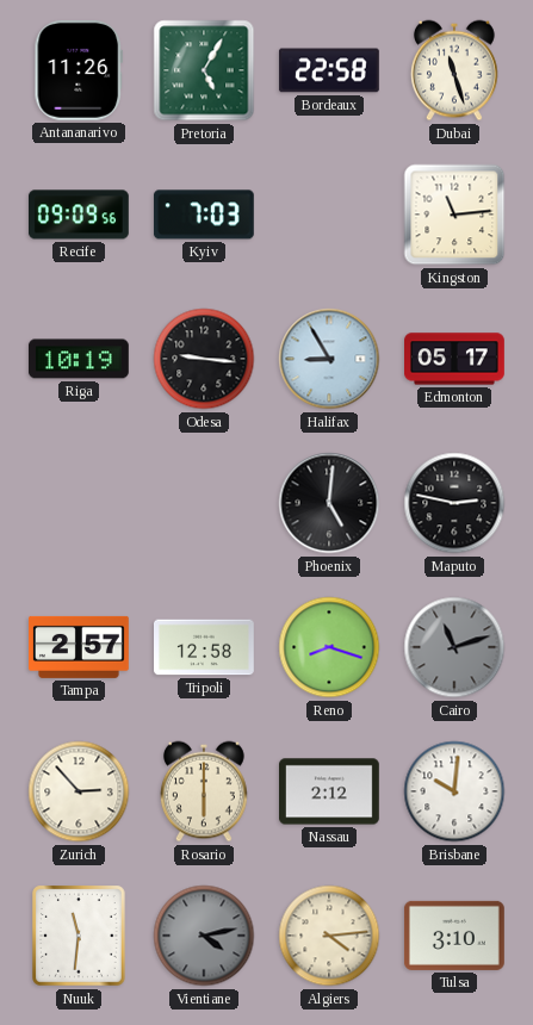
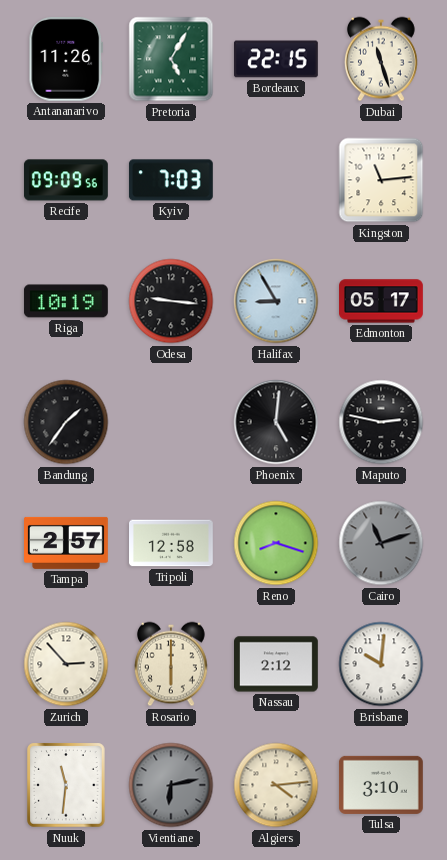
Bordeaux: 22:58 -> 22:15
Bandung: none -> 1:36
Vientiane: 4:13 -> 6:13
